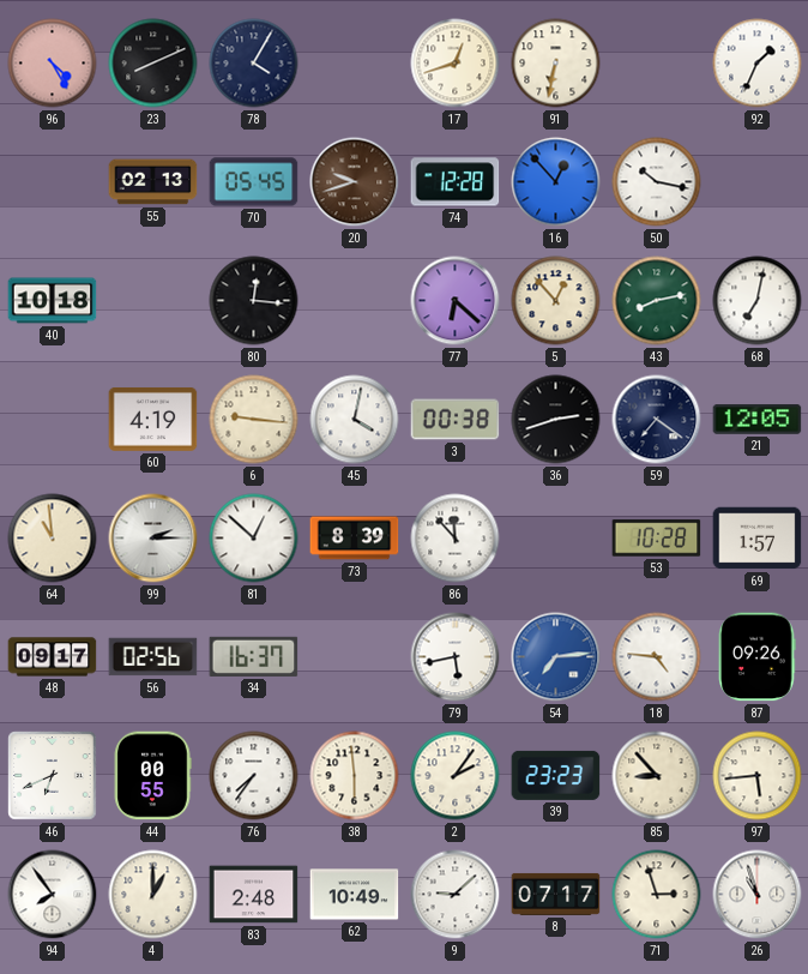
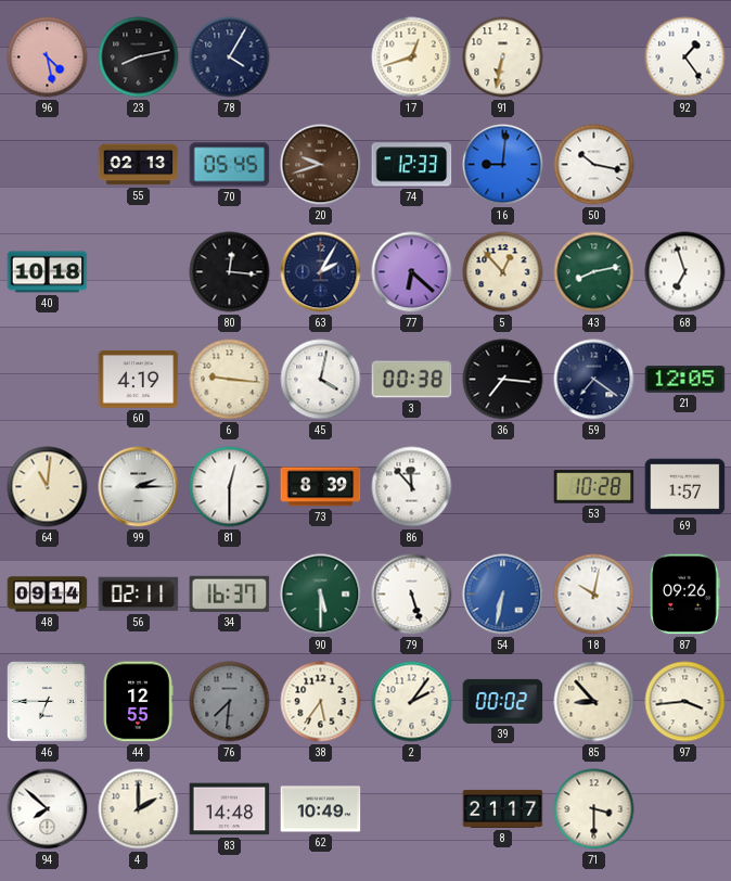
96: 4:25 -> 4:28
23: 8:11 -> 8:13
92: 1:34 -> 1:24
74: 12:28 -> 12:33
16: 12:53 -> 9:01
63: none -> 2:05
68: 7:02 -> 6:57
36: 2:42 -> 7:16
64: 10:59 -> 11:01
81: 12:52 -> 12:30
48: 09:17 -> 09:14
56: 02:56 -> 02:11
90: none -> 5:30
79: 5:43 -> 5:27
54: 7:14 -> 6:32
18: 4:46 -> 10:02
46: 6:41 -> 6:45
44: 00:55 -> 12:55
76: 7:36 -> 7:31
76 dial: white -> grey
38: 5:59 -> 5:36
39: 23:23 -> 00:02
97: 5:44 -> 3:44
94: 7:54 -> 7:52
4: 1:00 -> 2:00
83: 2:48 -> 14:48
9: 9:08 -> none
8: 07:17 -> 21:17
71: 2:57 -> 3:30
26: 10:57 -> none
